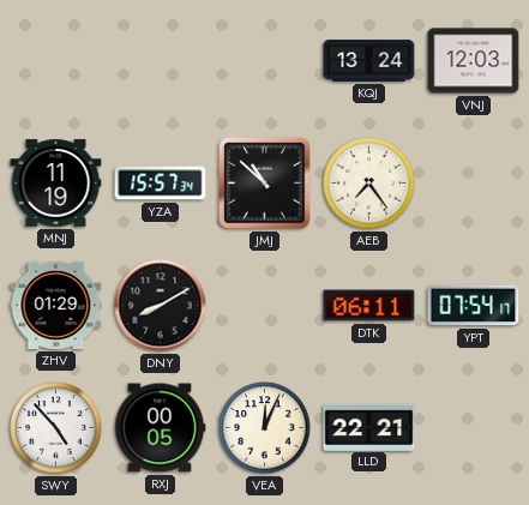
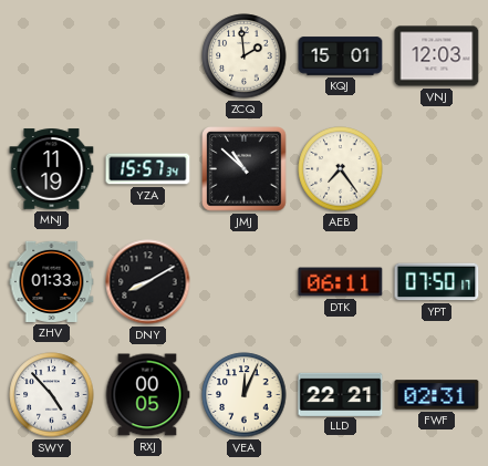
ZCQ: none -> 1:59
KQJ: 13:24 -> 15:01
ZHV: 01:29 -> 01:33
YPT: 07:54 -> 07:50
FWF: none -> 02:31
